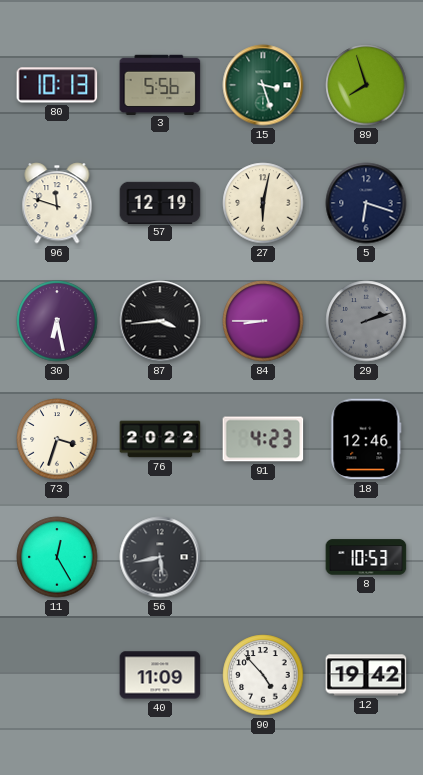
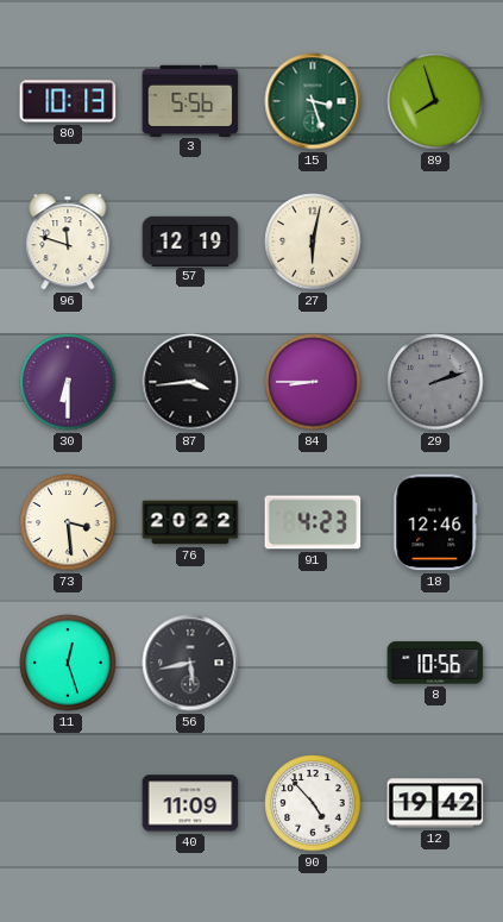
5: 6:18 -> none
30: 6:28 -> 6:30
73: 3:33 -> 3:29
11: 12:25 -> 12:27
8: 10:53 -> 10:56
